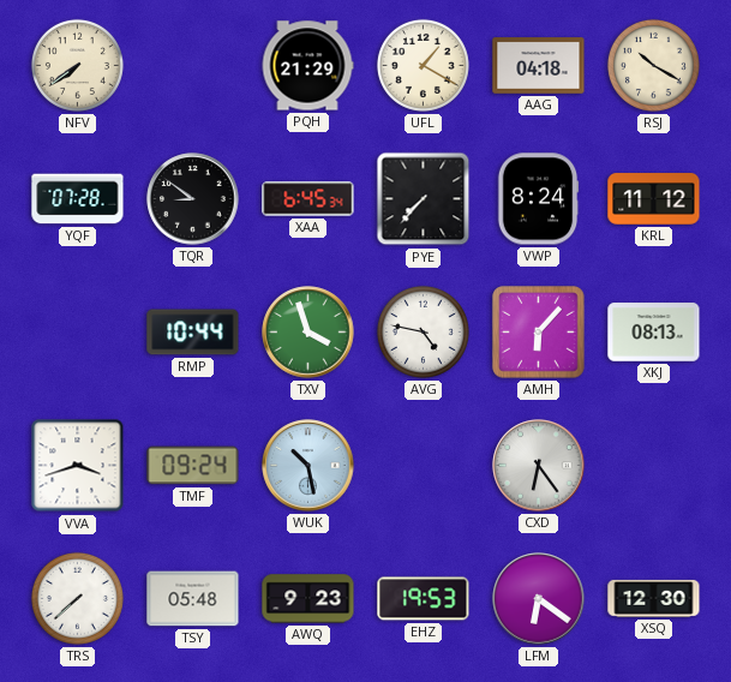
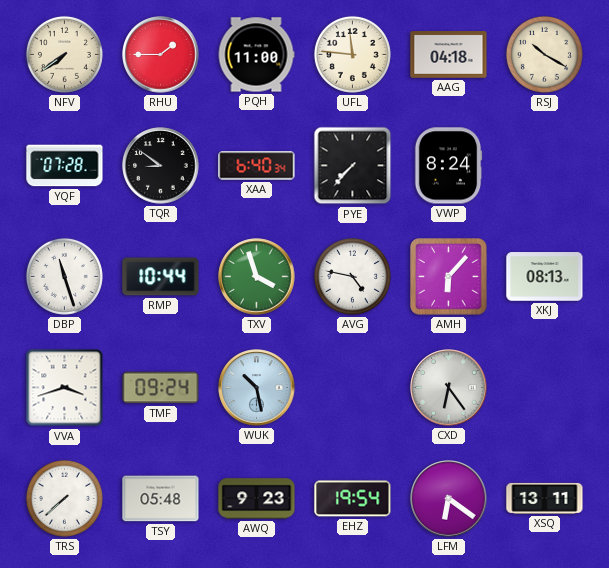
RHU: none -> 1:45
PQH: 21:29 -> 11:00
UFL: 1:20 -> 11:46
XAA: 6:45 -> 6:40
KRL: 11:12 -> none
DBP: none -> 11:27
EHZ: 19:53 -> 19:54
XSQ: 12:30 -> 13:11
